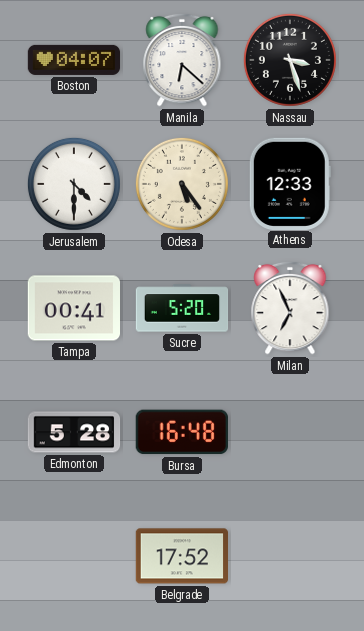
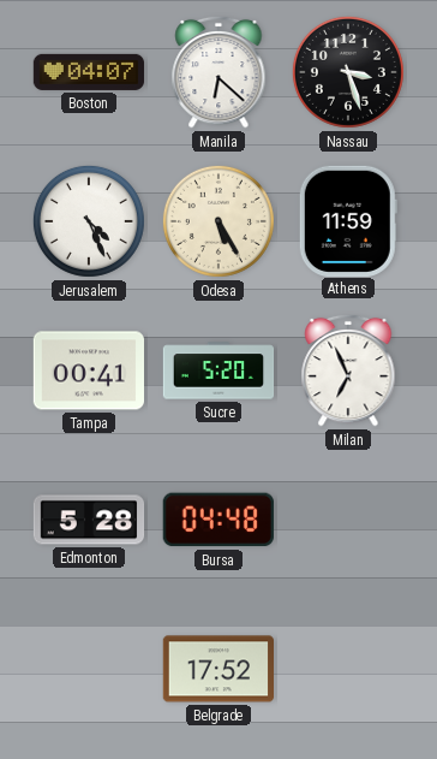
Jerusalem: 4:30 -> 4:26
Odesa: 5:24 -> 5:25
Athens: 12:33 -> 11:59
Bursa: 16:48 -> 04:48
